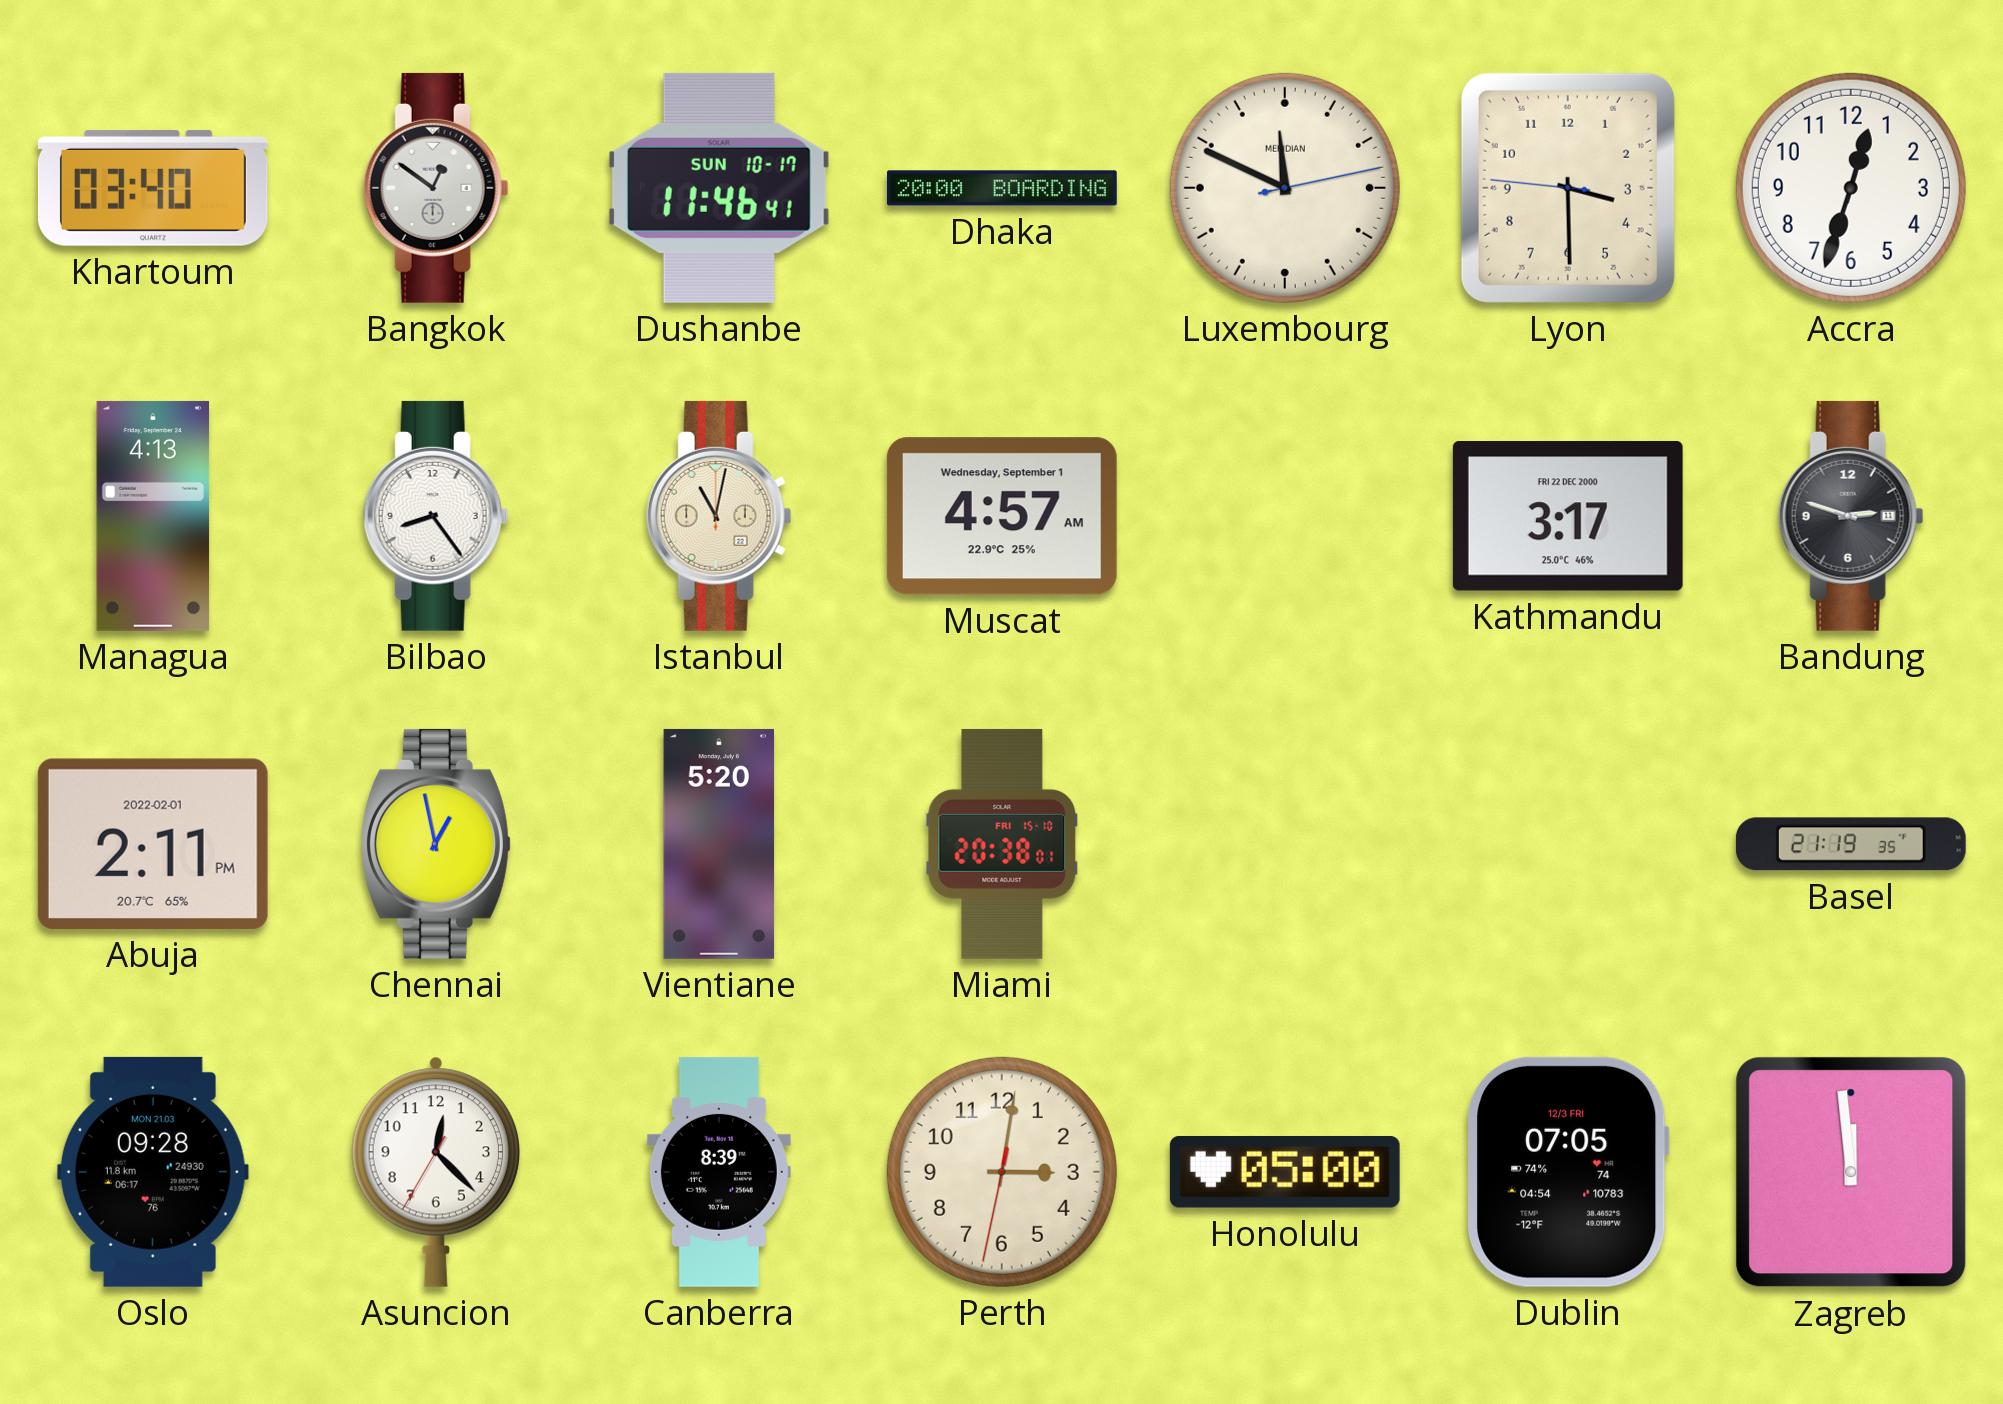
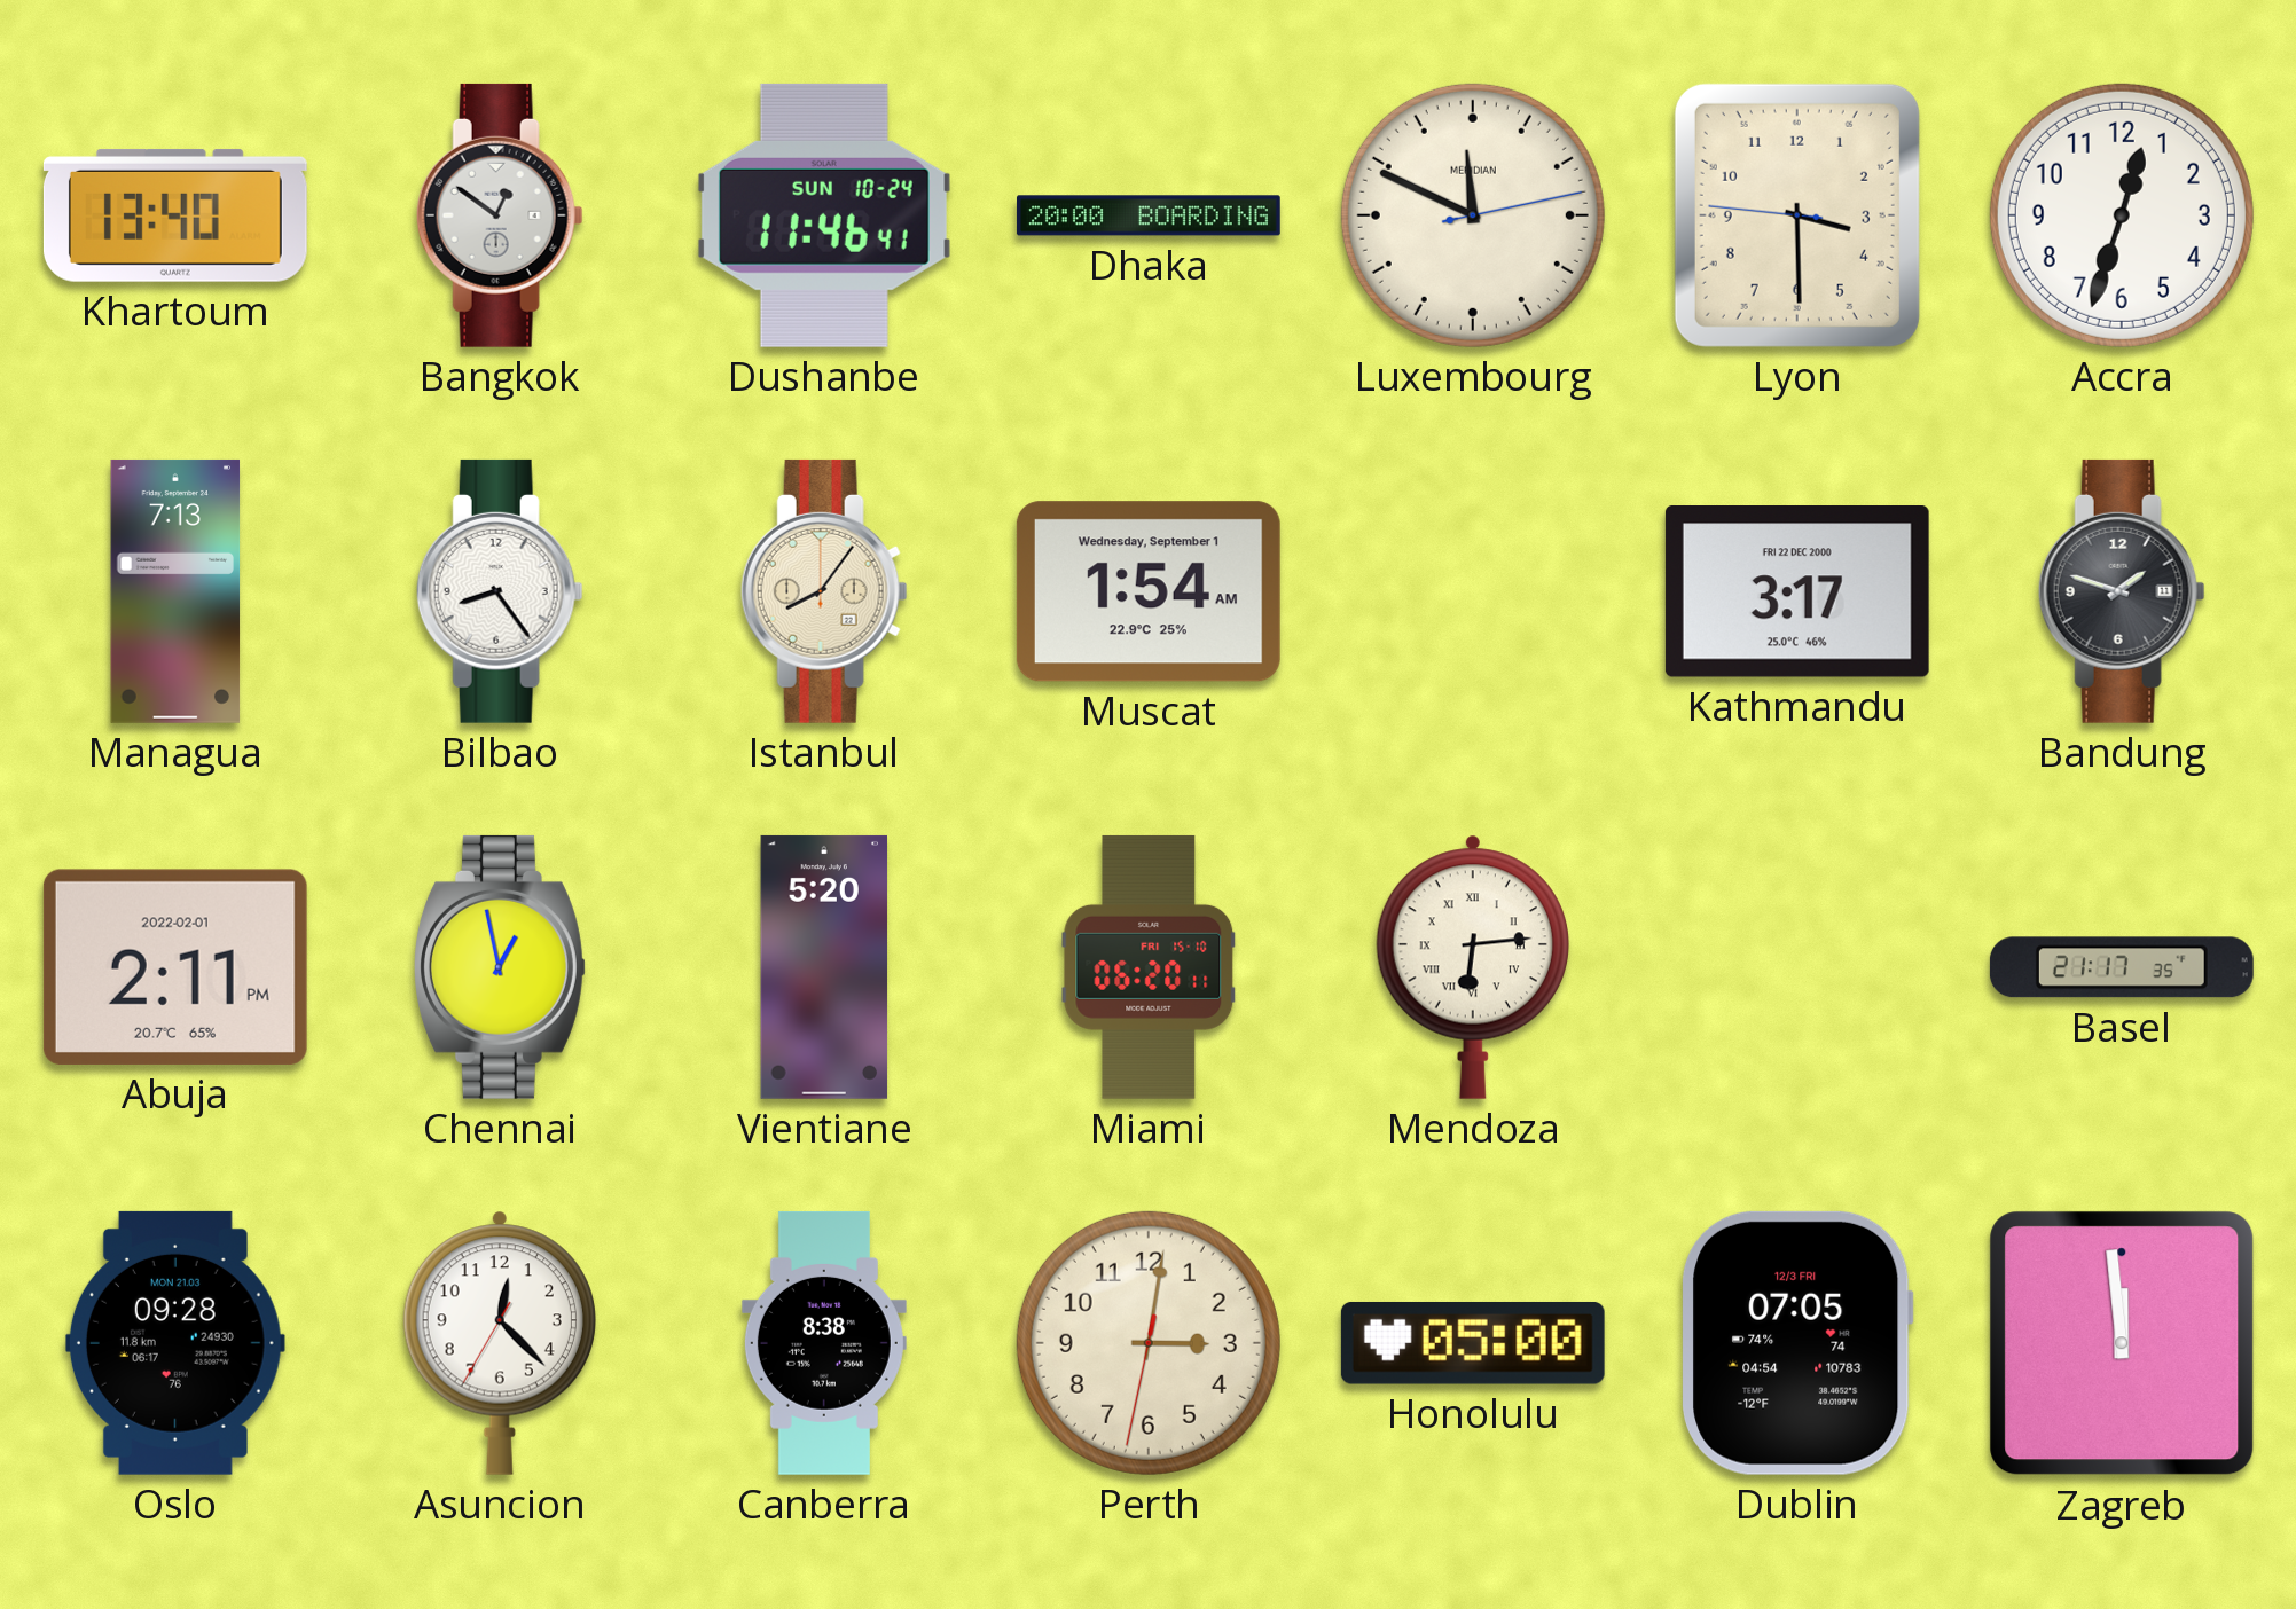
Khartoum: 03:40 -> 13:40
Dushanbe date: SUN 10-17 -> SUN 10-24
Managua: 4:13 -> 7:13
Istanbul: 11:02 -> 8:06
Muscat: 4:57 -> 1:54
Bandung: 2:48 -> 1:48
Miami: 20:38 -> 06:20
Mendoza: none -> 6:14
Basel: 21:19 -> 21:17
Canberra: 8:39 -> 8:38
